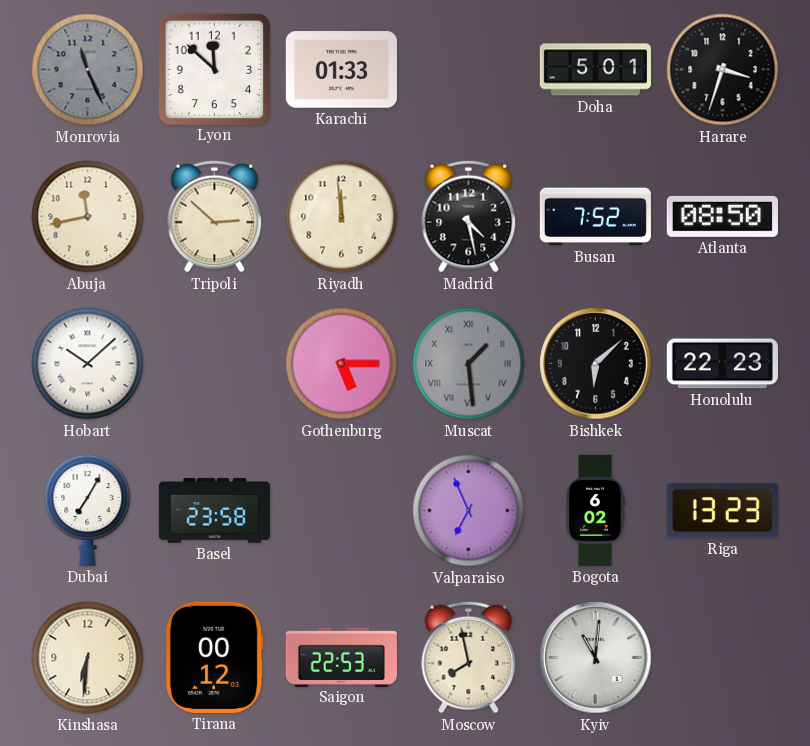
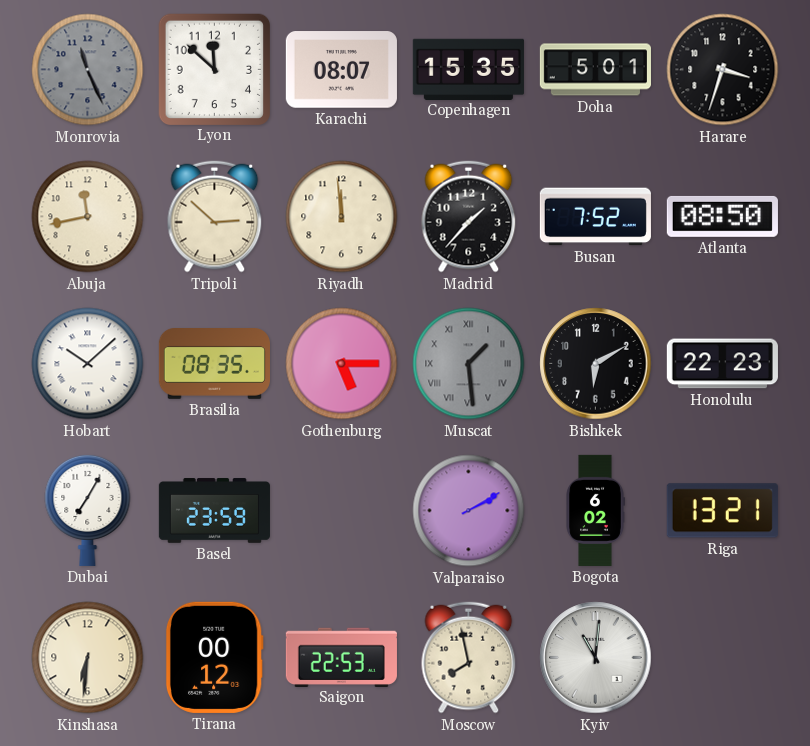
Karachi: 01:33 -> 08:07
Copenhagen: none -> 15:35
Madrid: 4:28 -> 1:37
Brasilia: none -> 08:35
Bishkek: 6:08 -> 6:10
Basel: 23:58 -> 23:59
Valparaiso: 6:56 -> 2:10
Riga: 13:23 -> 13:21
